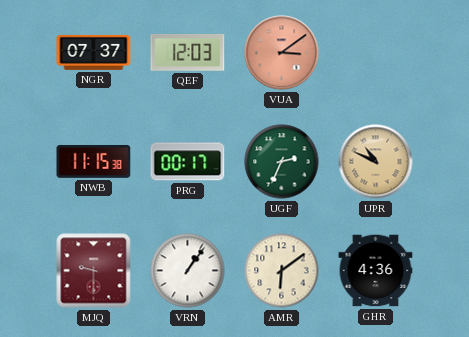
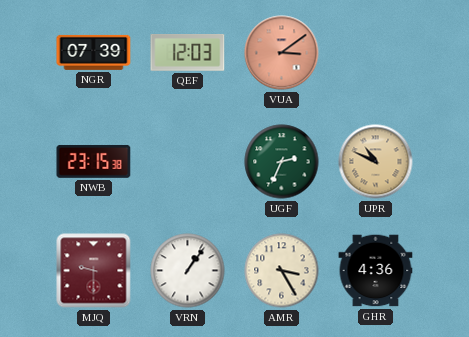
NGR: 07:37 -> 07:39
NWB: 11:15 -> 23:15
PRG: 00:17 -> none
AMR: 6:09 -> 3:25
